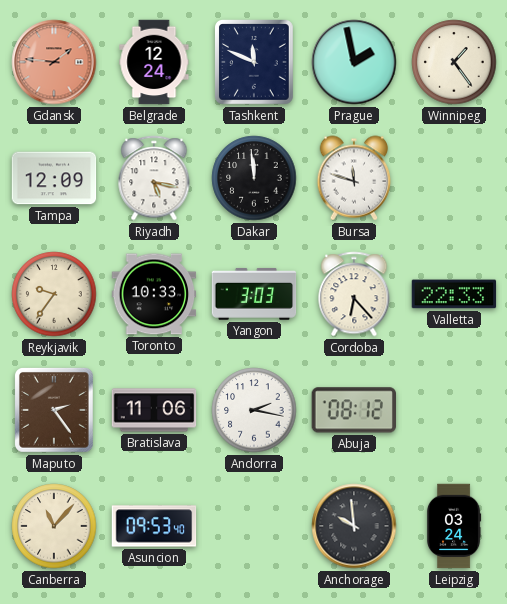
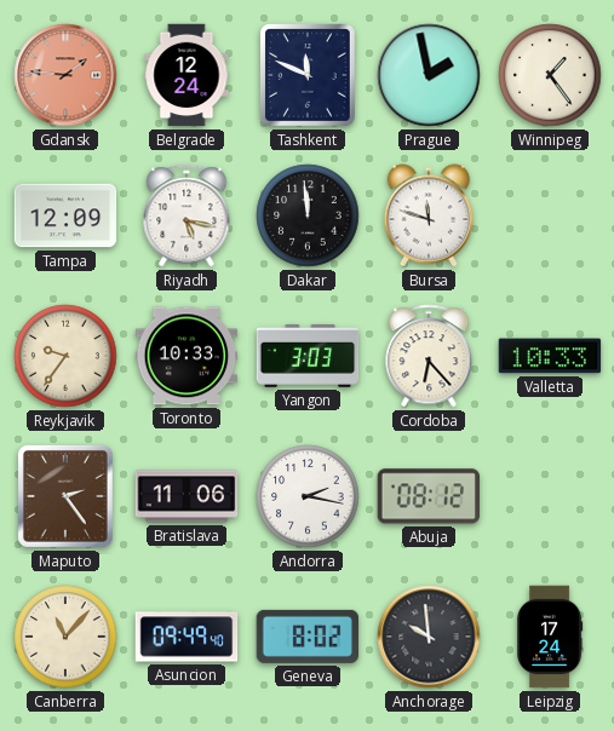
Valletta: 22:33 -> 10:33
Asuncion: 09:53 -> 09:49
Geneva: none -> 8:02
Leipzig: 03:24 -> 17:24
